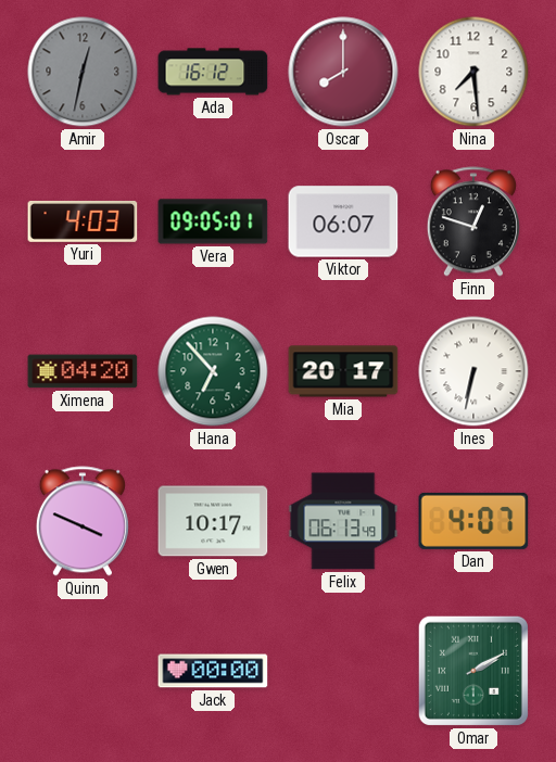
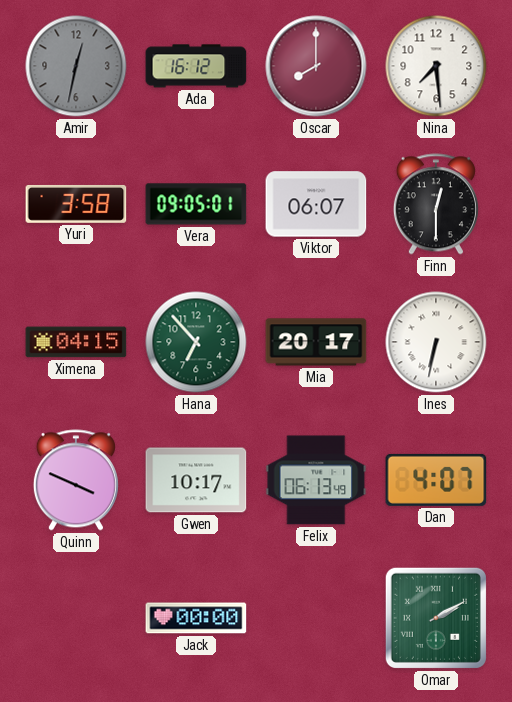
Yuri: 4:03 -> 3:58
Finn: 12:48 -> 12:30
Ximena: 04:20 -> 04:15
